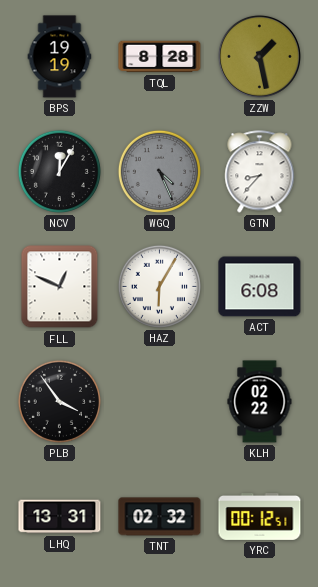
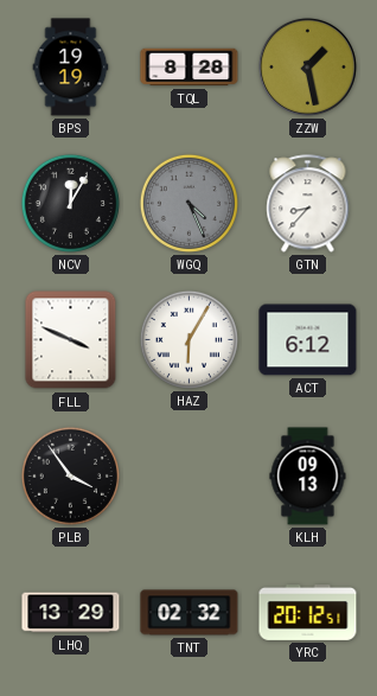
FLL: 12:49 -> 3:49
ACT: 6:08 -> 6:12
KLH: 02:22 -> 09:13
LHQ: 13:31 -> 13:29
YRC: 00:12 -> 20:12
